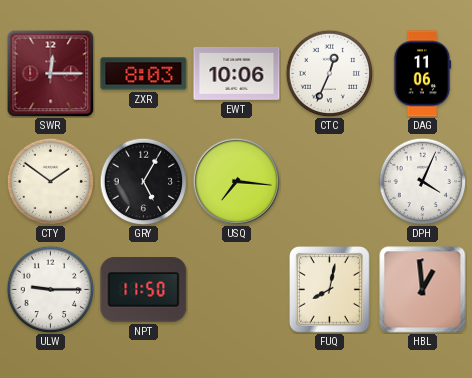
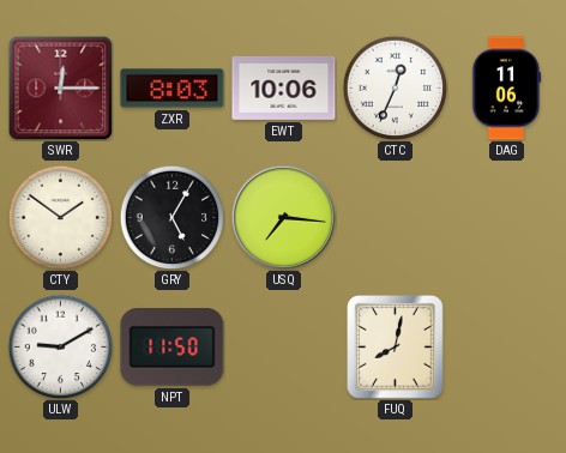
DPH: 4:04 -> none
ULW: 9:15 -> 9:10
HBL: 12:59 -> none
